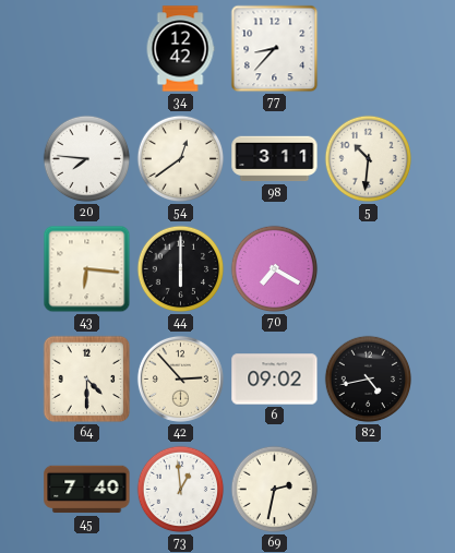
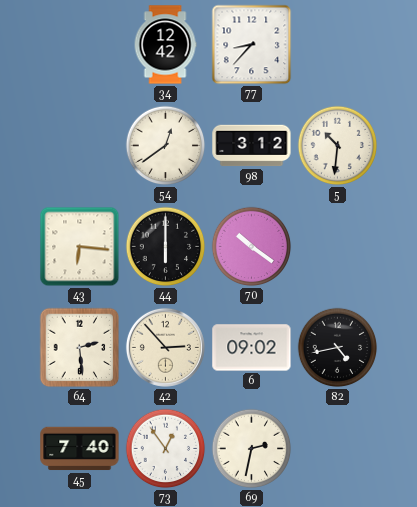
20: 7:46 -> none
98: 3:11 -> 3:12
70: 7:20 -> 10:21
64: 4:30 -> 2:29
73: 12:59 -> 12:54
